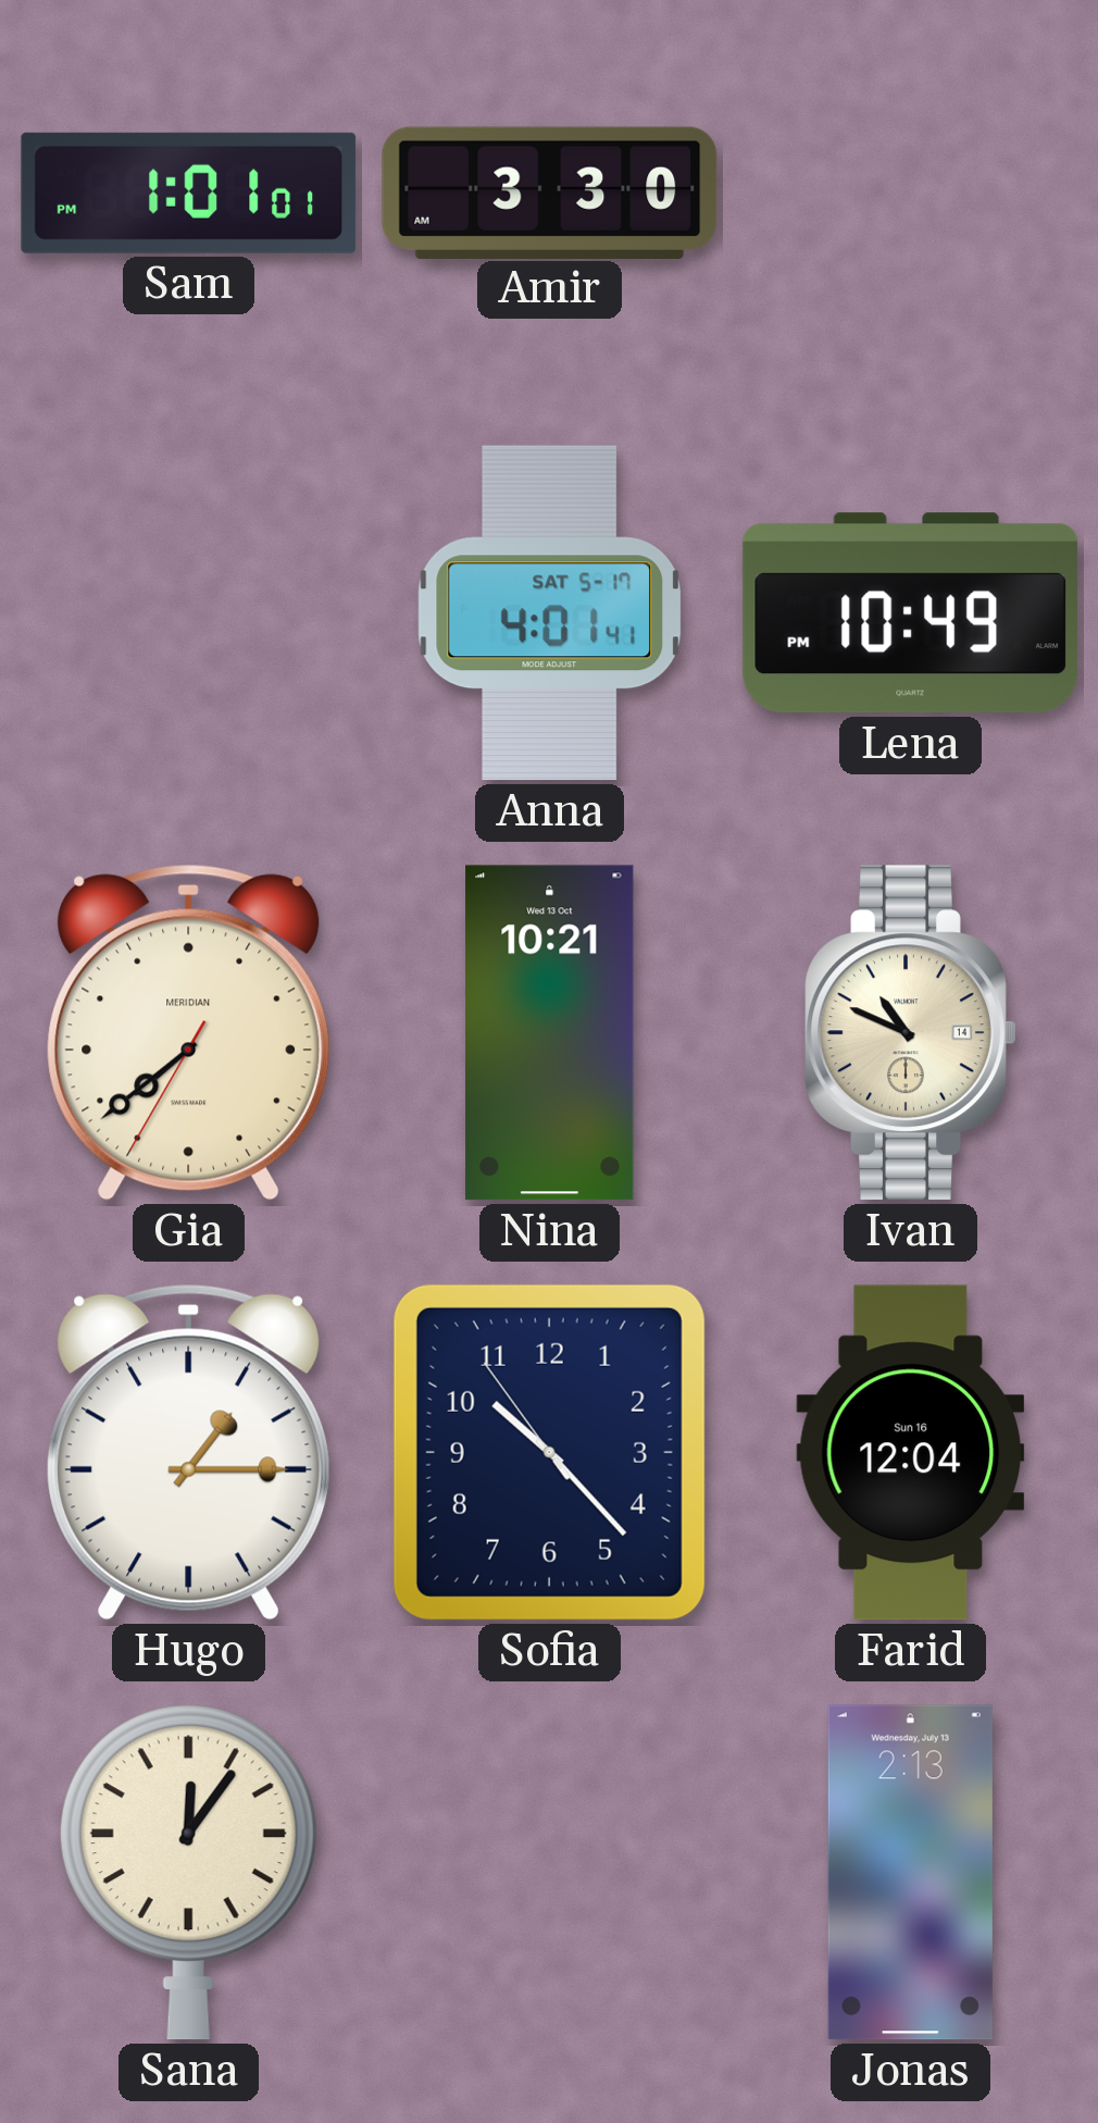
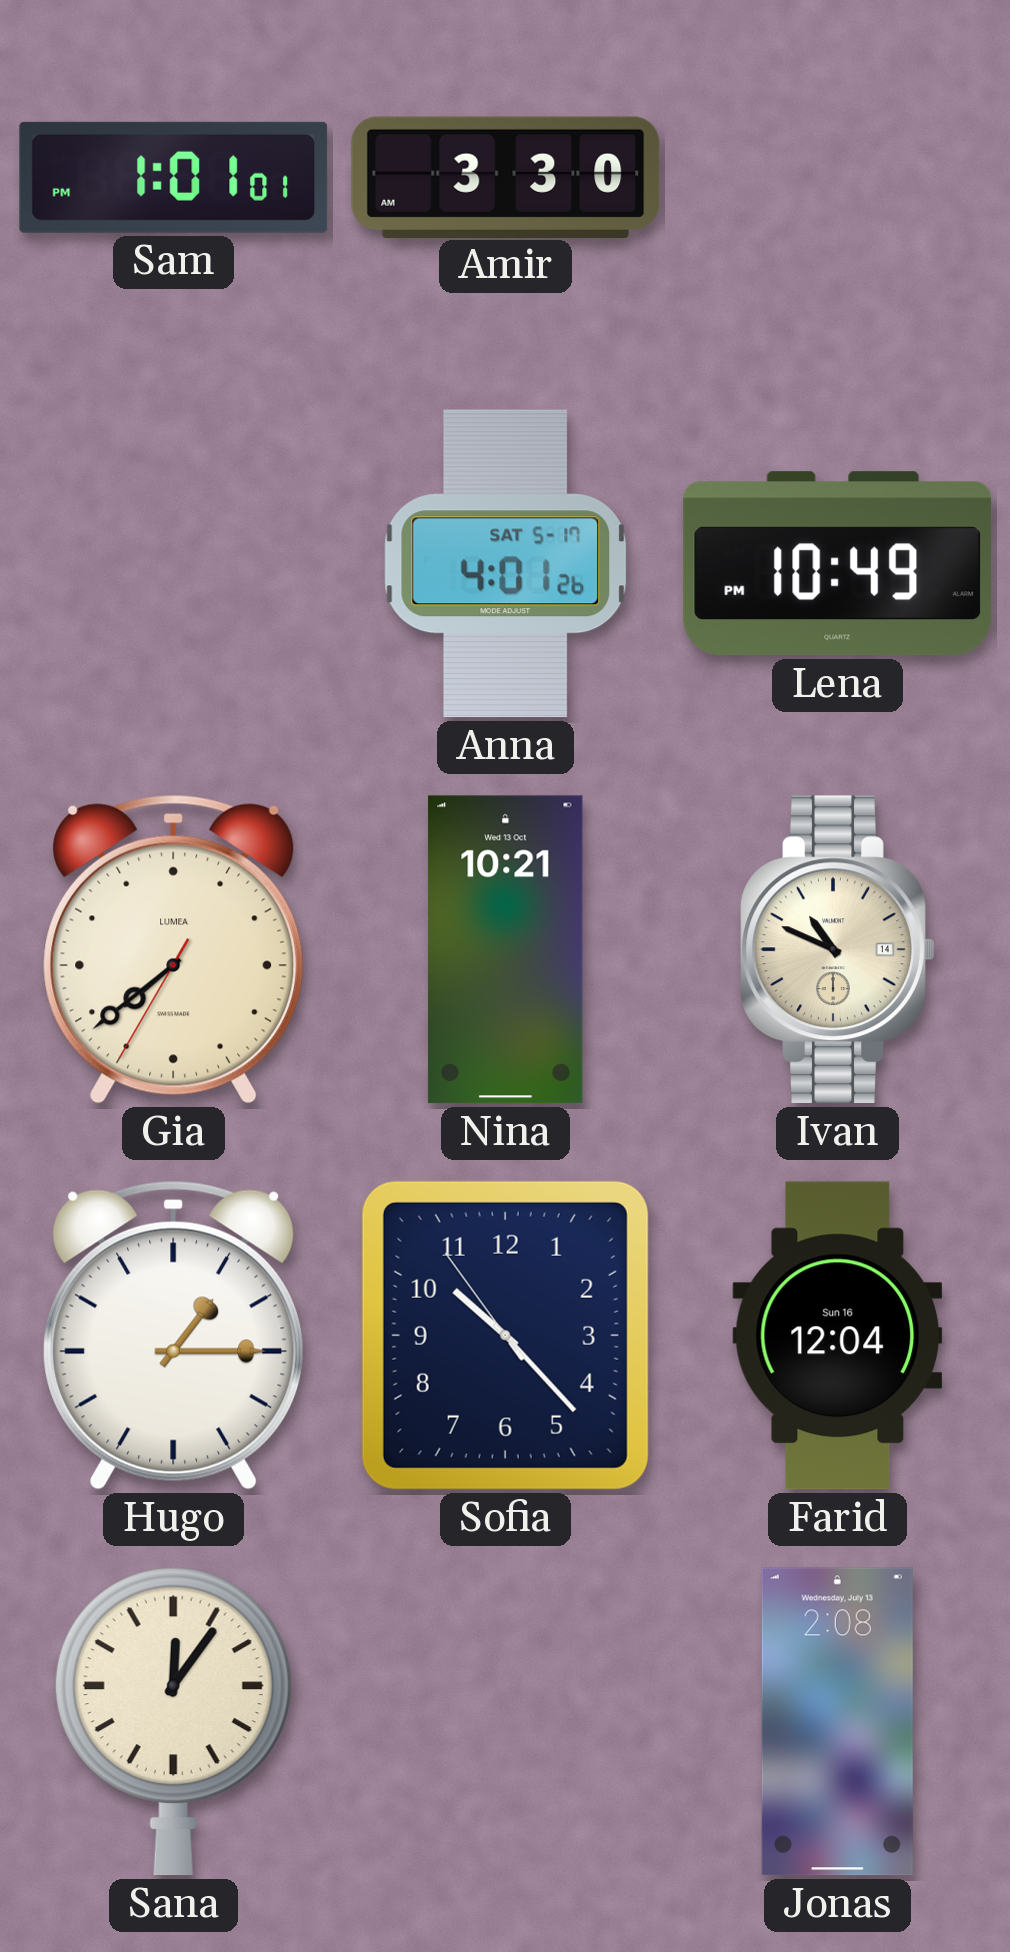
Anna: 4:01:41 -> 4:01:26
Gia brand: MERIDIAN -> LUMEA
Jonas: 2:13 -> 2:08
